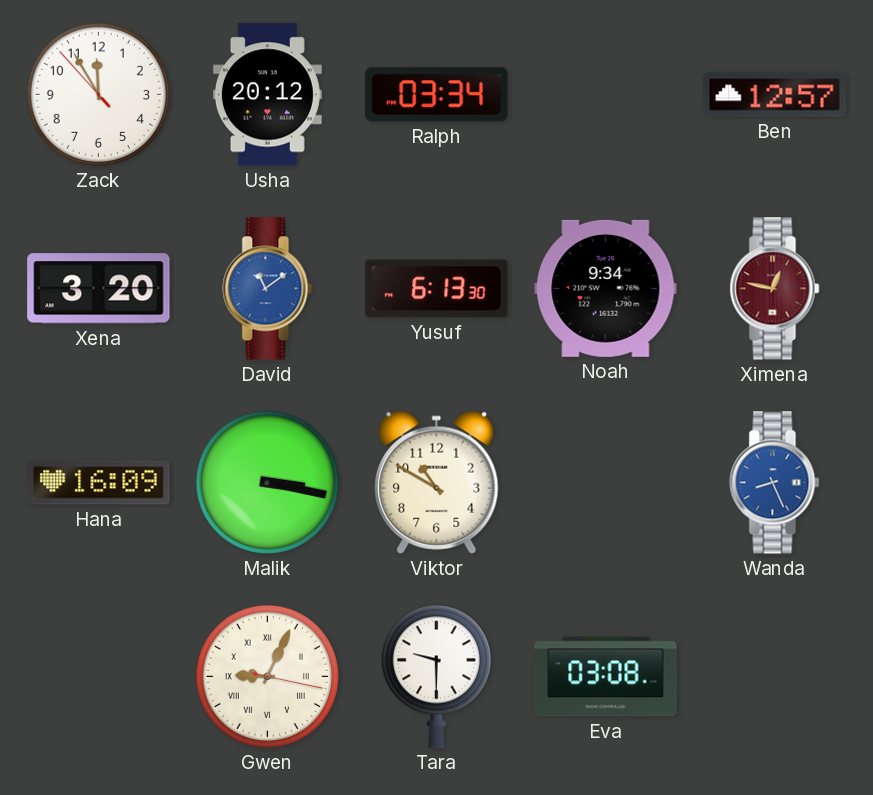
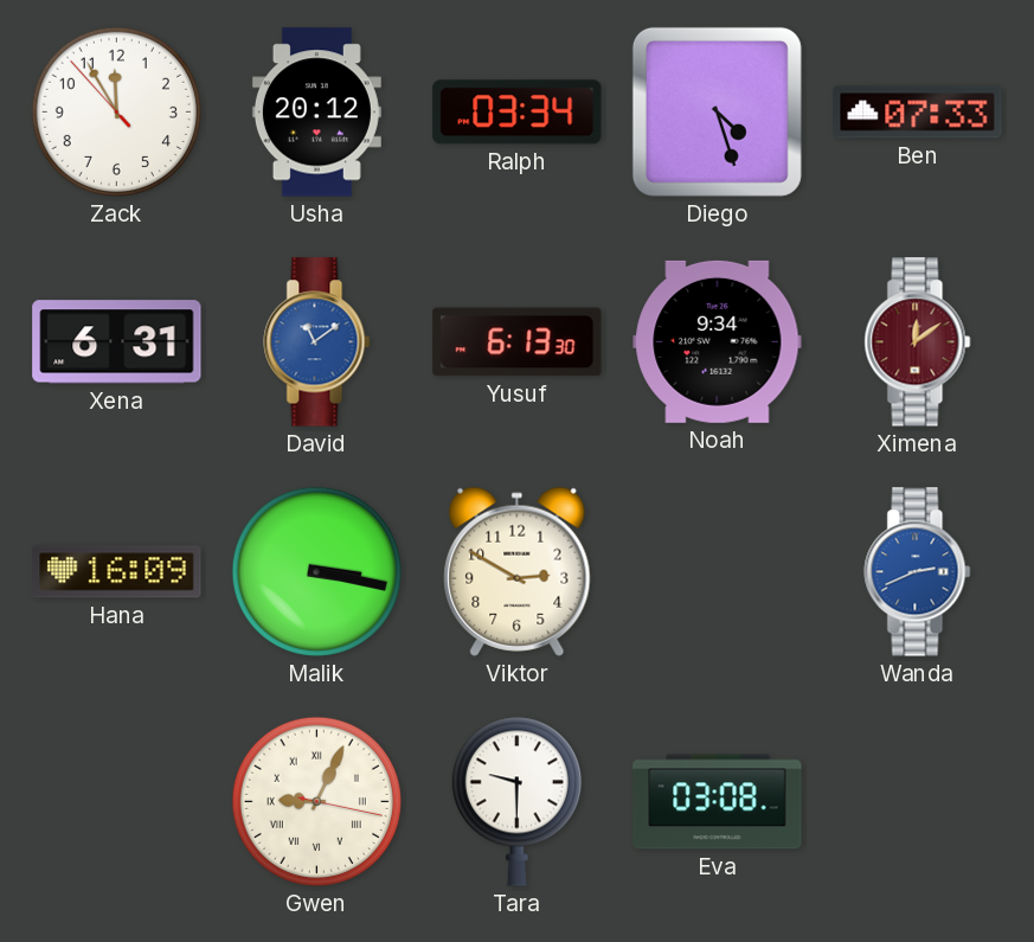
Diego: none -> 4:27
Ben: 12:57 -> 07:33
Xena: 3:20 -> 6:31
Ximena: 12:47 -> 12:09
Viktor: 10:50 -> 2:50
Wanda: 8:26 -> 2:41
